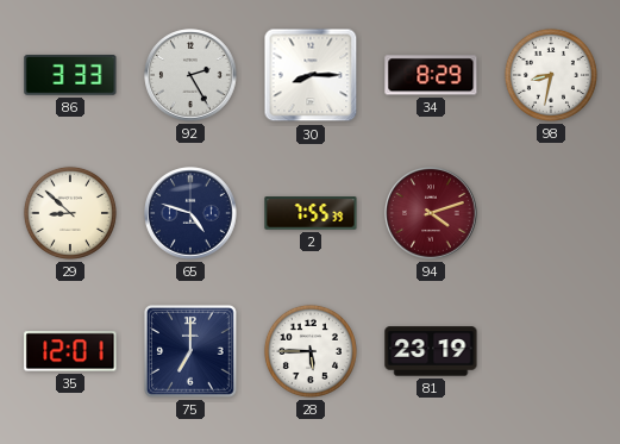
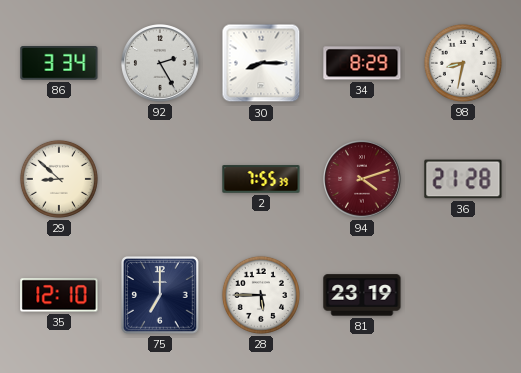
86: 3:33 -> 3:34
65: 4:48 -> none
36: none -> 21:28
35: 12:01 -> 12:10
